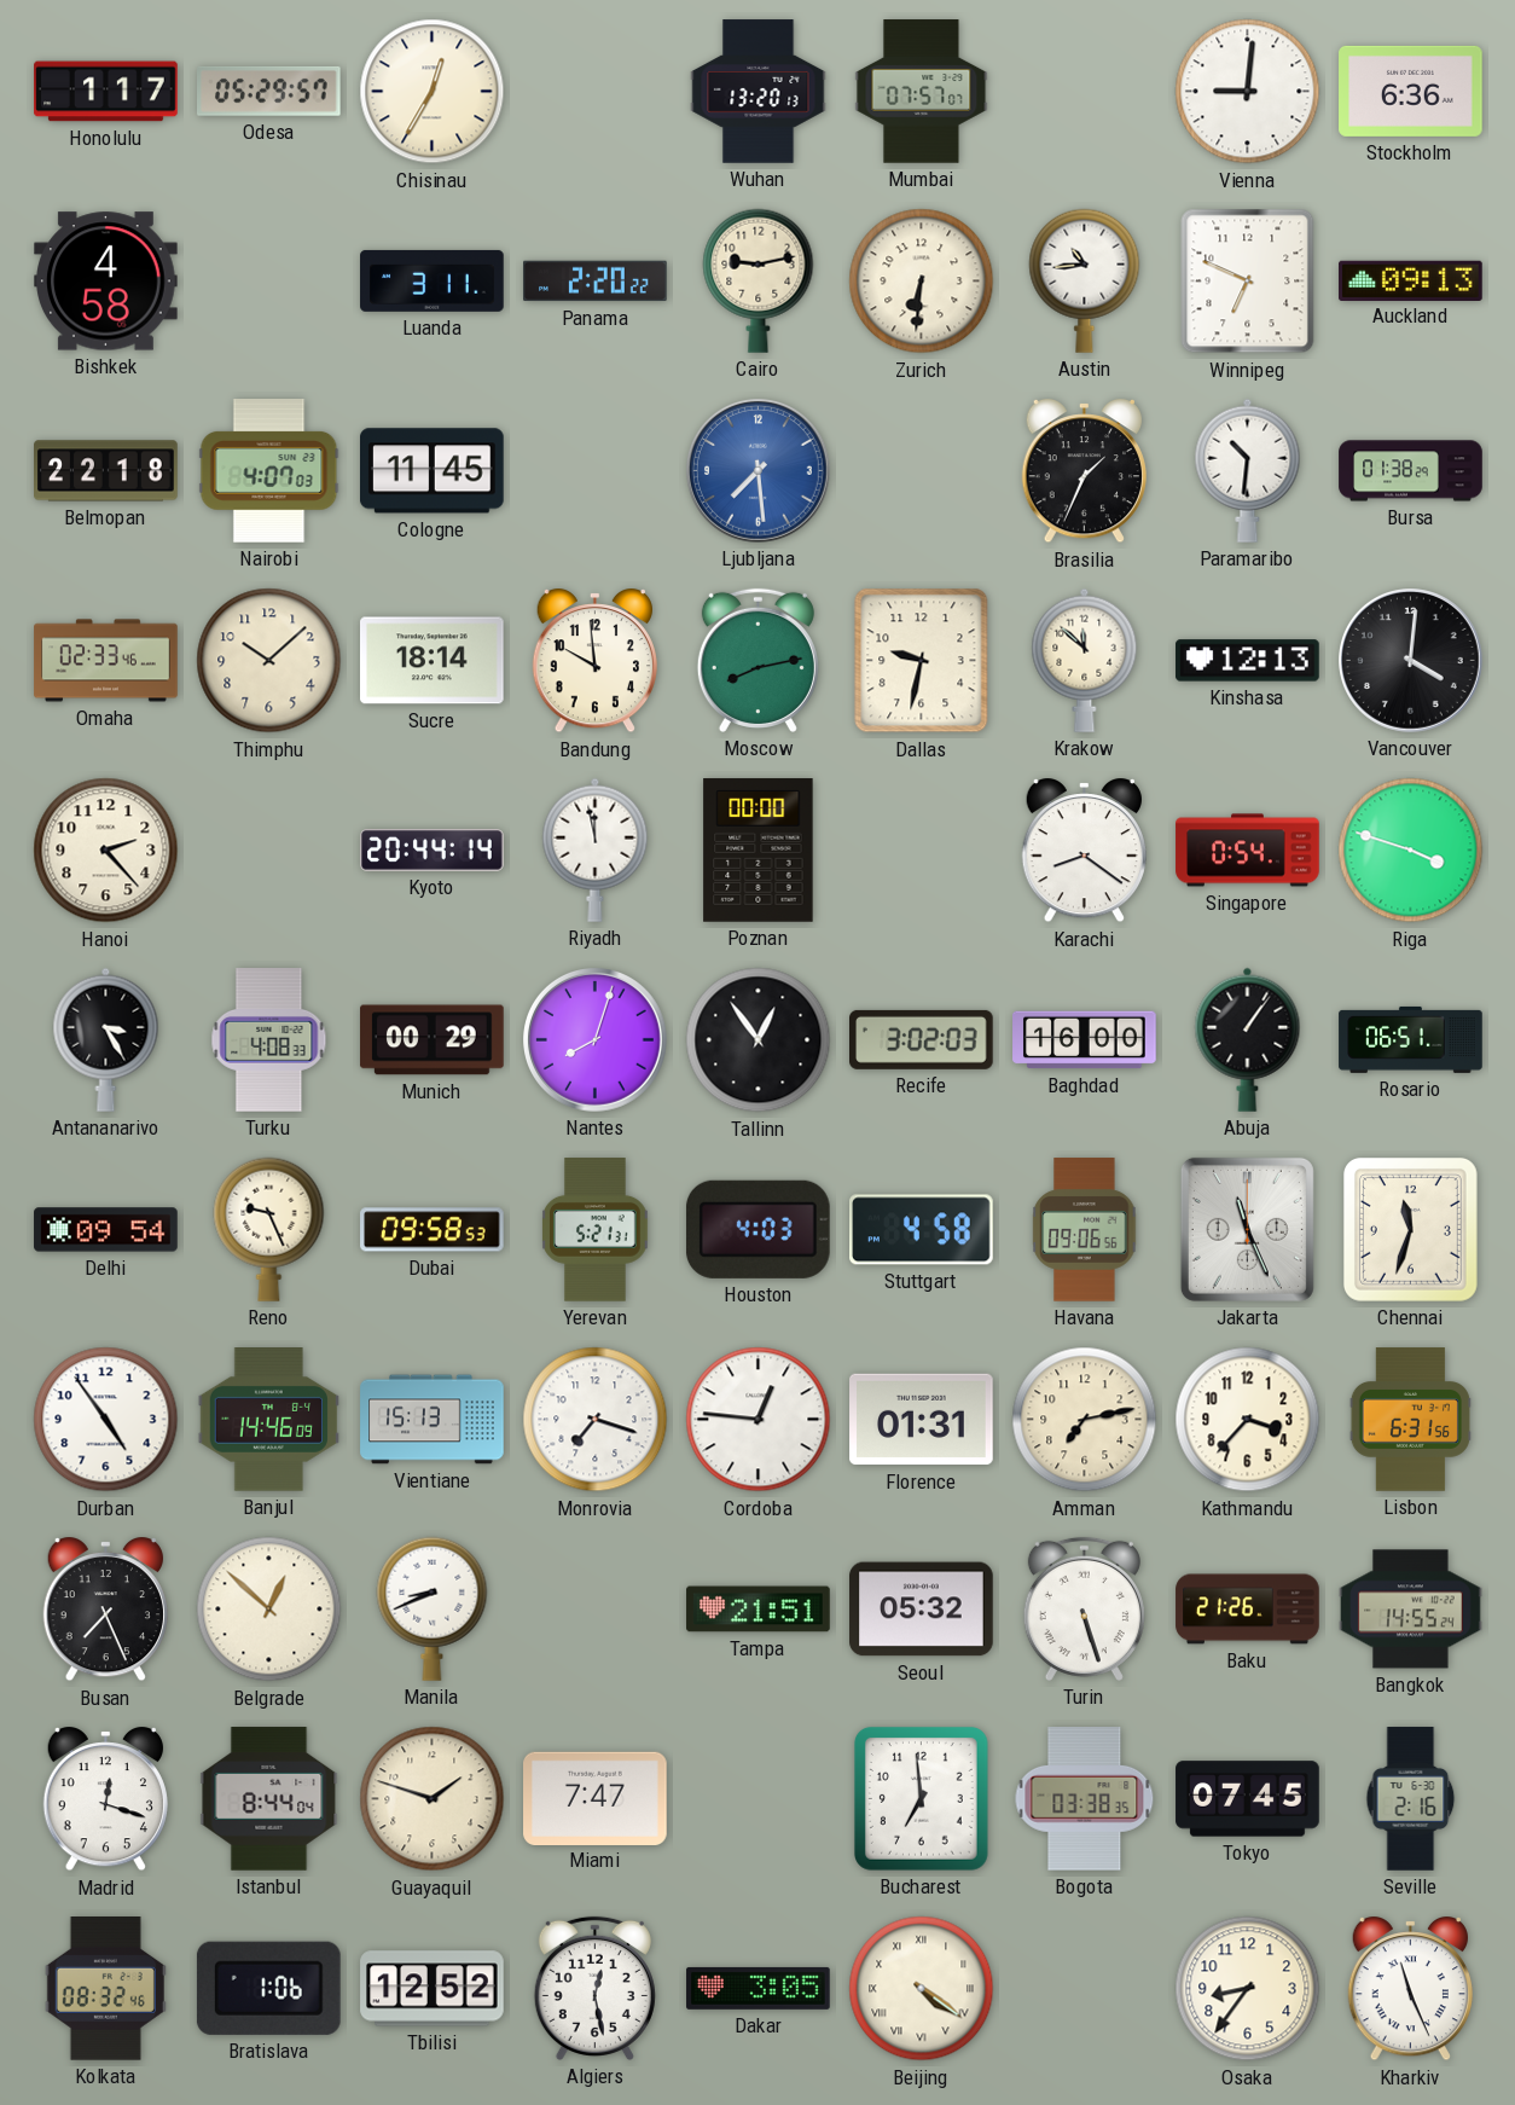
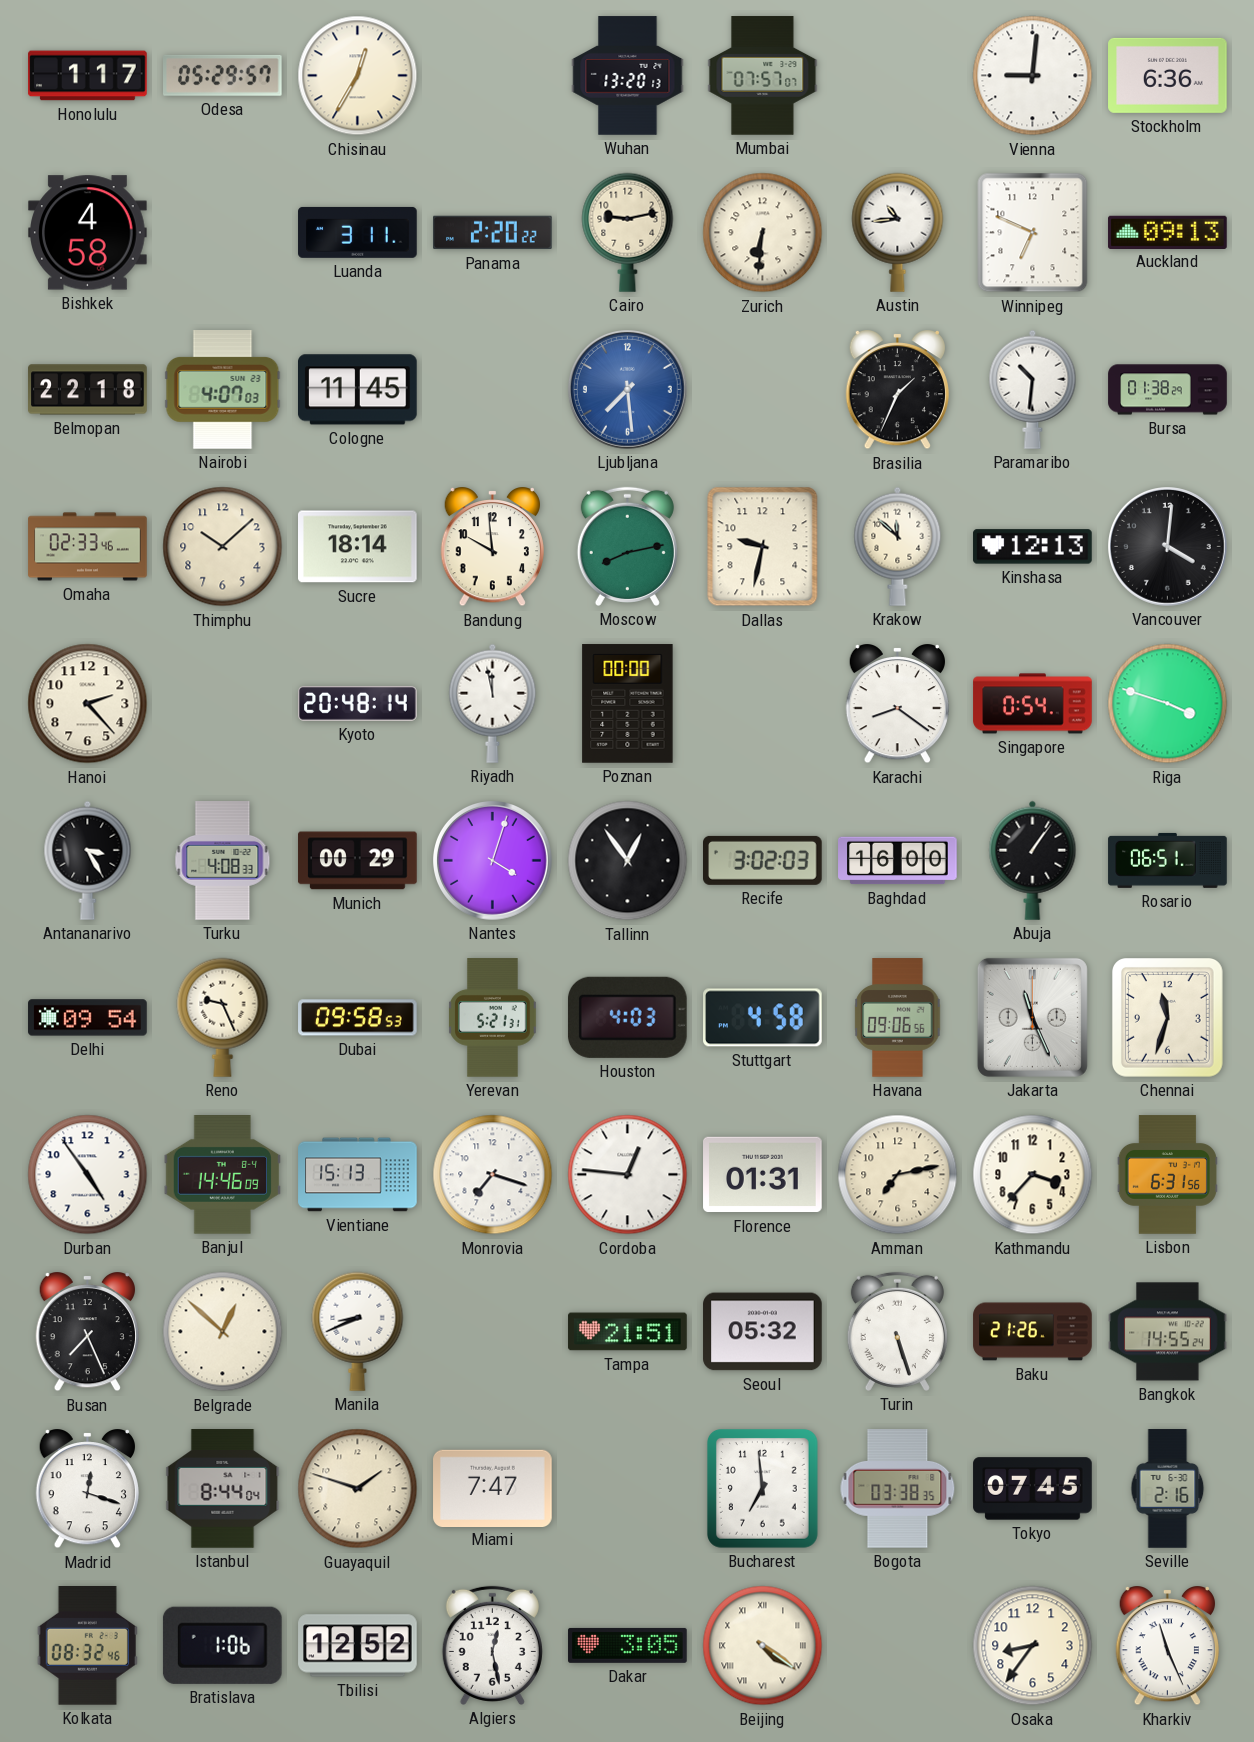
Kyoto: 20:44 -> 20:48
Nantes: 8:03 -> 4:03
